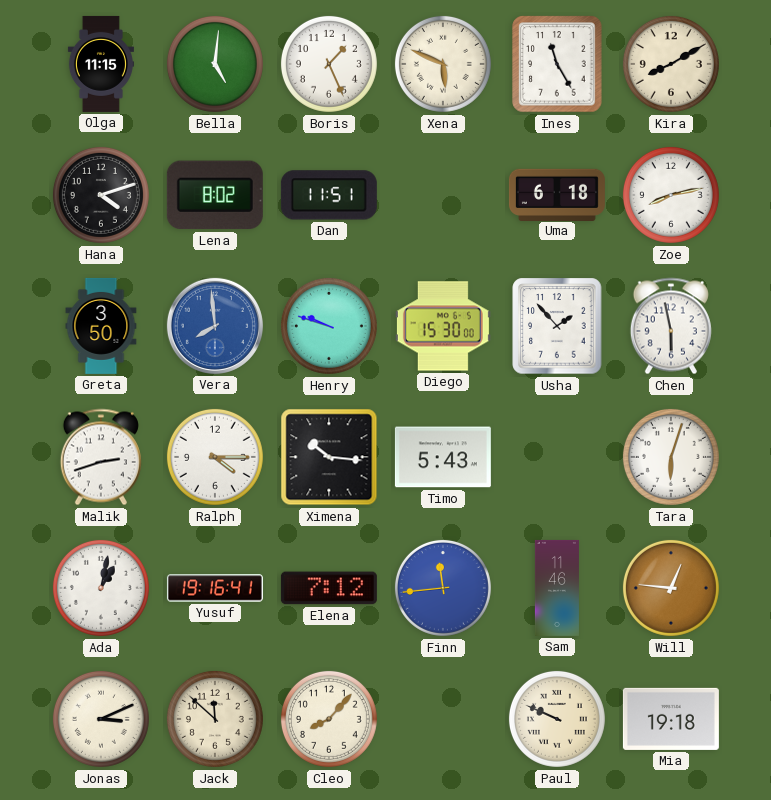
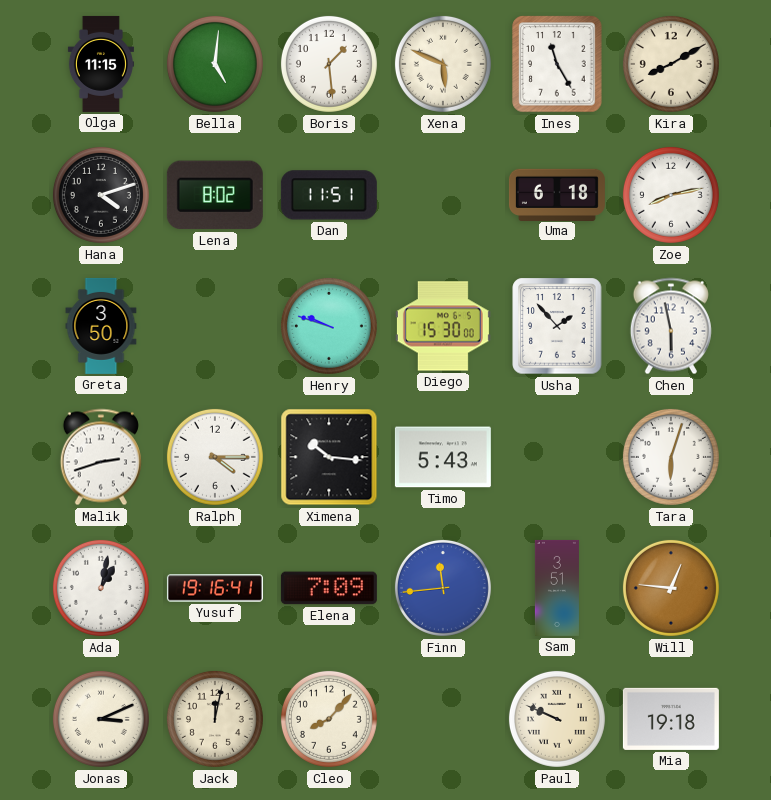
Boris: 1:26 -> 1:29
Vera: 7:59 -> none
Elena: 7:12 -> 7:09
Sam: 11:46 -> 3:51
Jack: 11:52 -> 12:02
